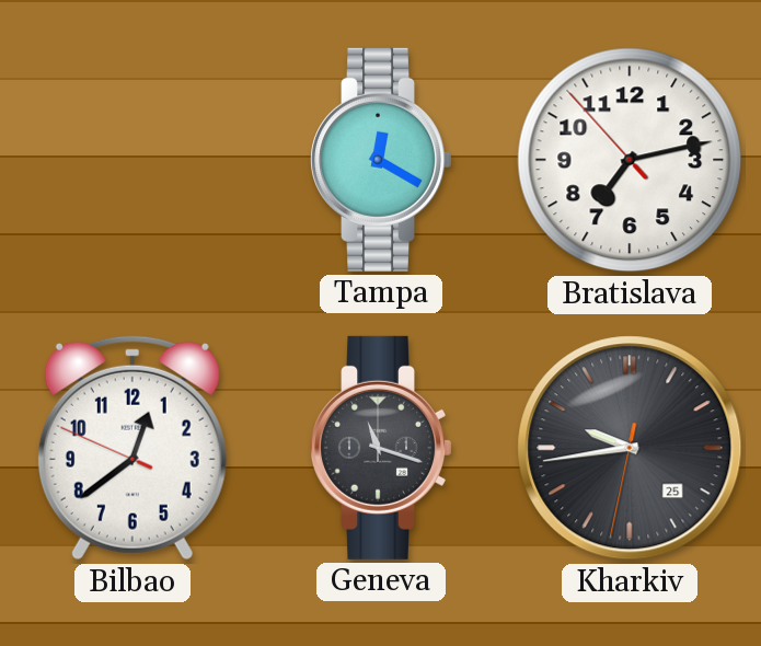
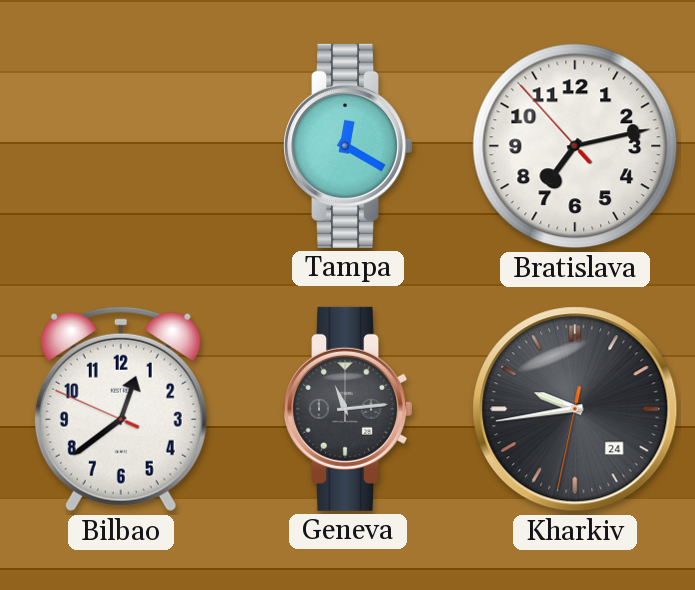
Geneva: 11:18 -> 11:14
Kharkiv date: 25 -> 24
